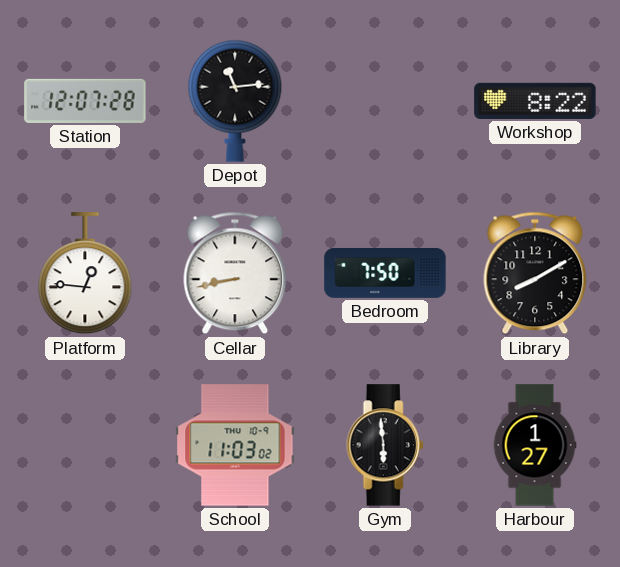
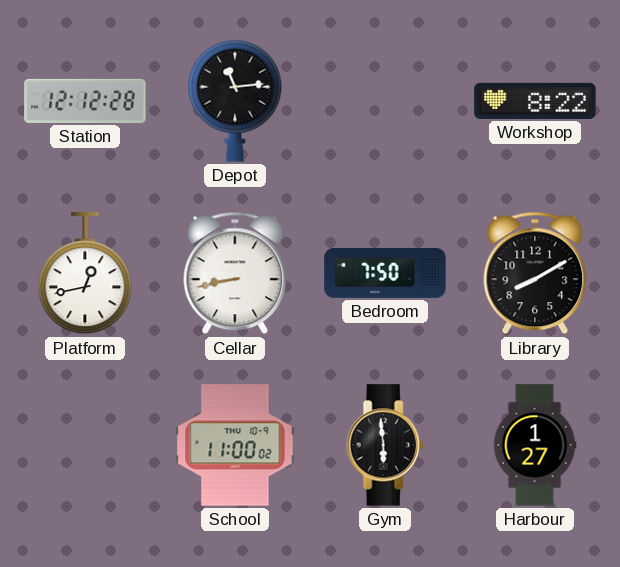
Station: 12:07 -> 12:12
Platform: 12:46 -> 12:43
School: 11:03 -> 11:00
